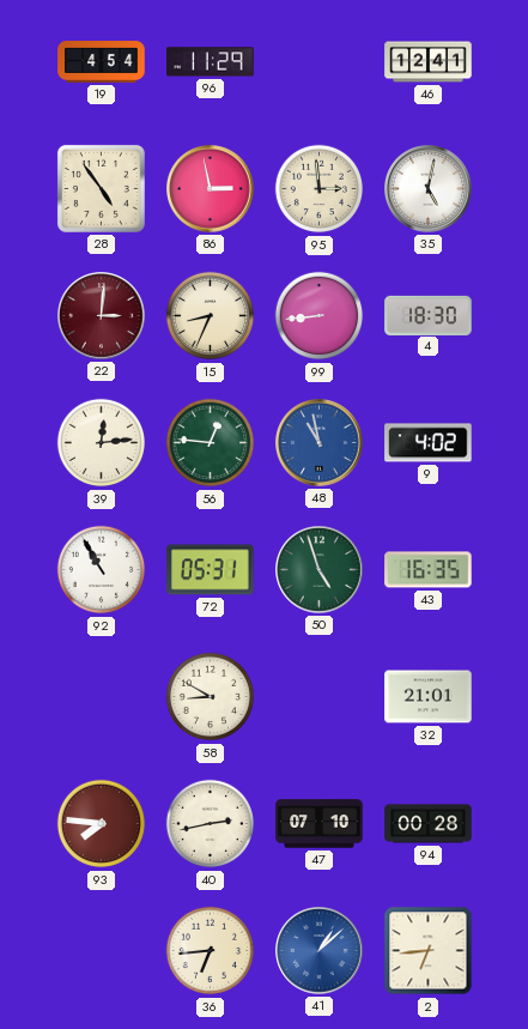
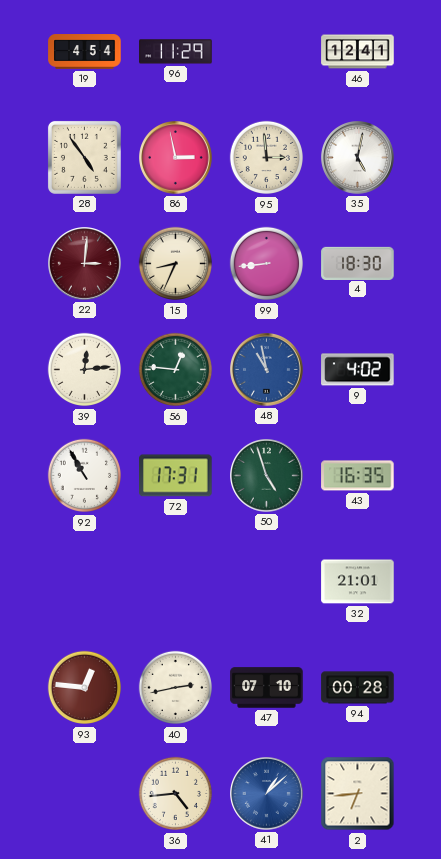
72: 05:31 -> 17:31
58: 8:50 -> none
93: 7:46 -> 12:46
36: 6:44 -> 4:44
